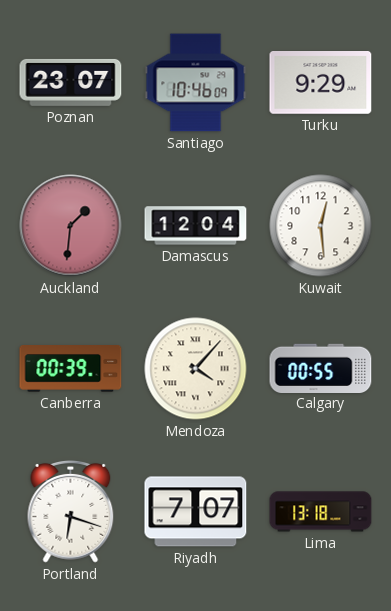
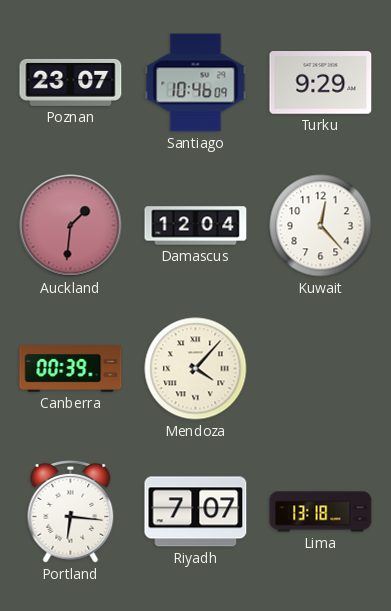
Kuwait: 12:29 -> 12:23
Calgary: 00:55 -> none
Portland: 6:18 -> 6:16
